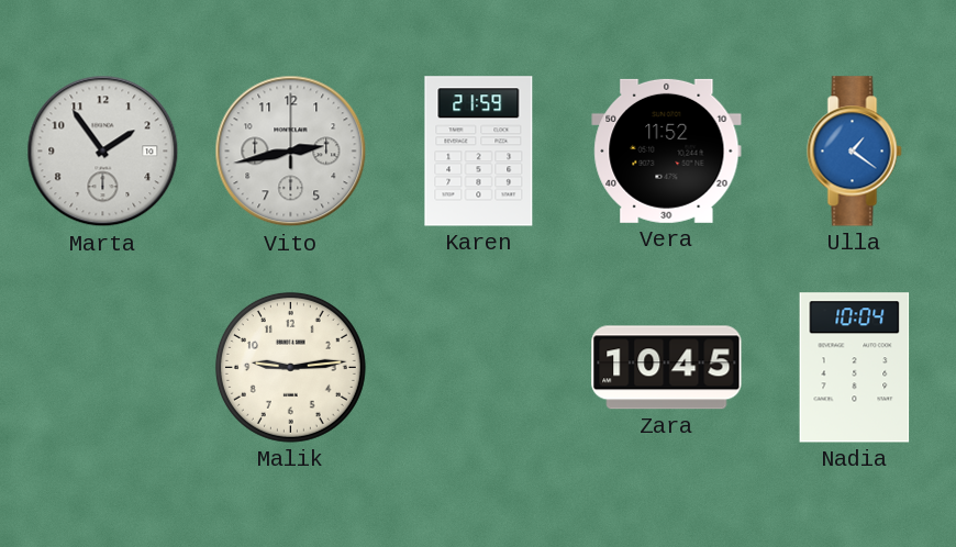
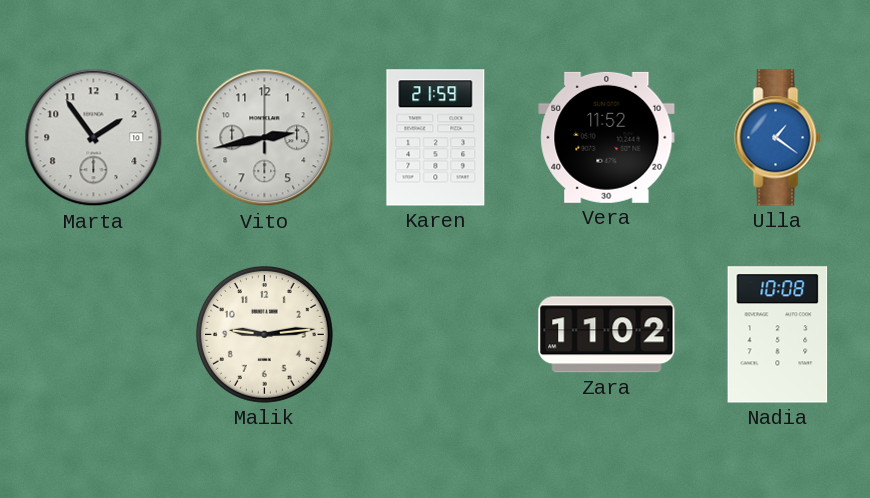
Zara: 10:45 -> 11:02
Nadia: 10:04 -> 10:08
